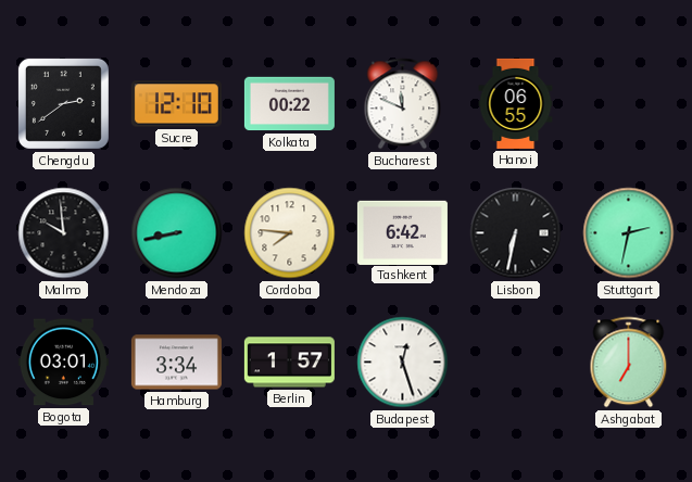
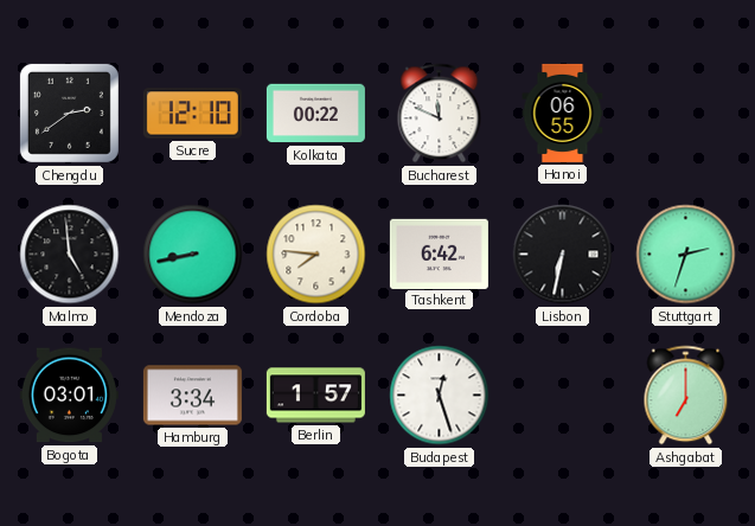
Malmo: 9:59 -> 4:59
Stuttgart: 2:32 -> 2:33
